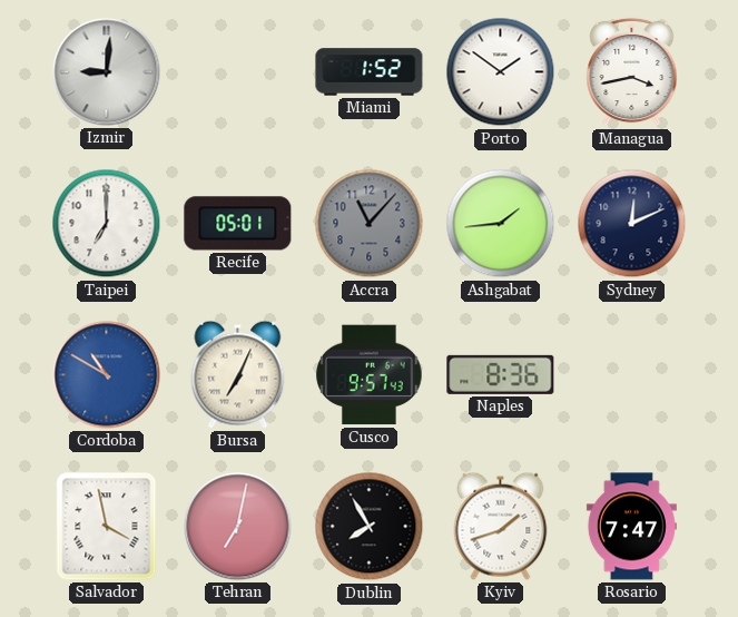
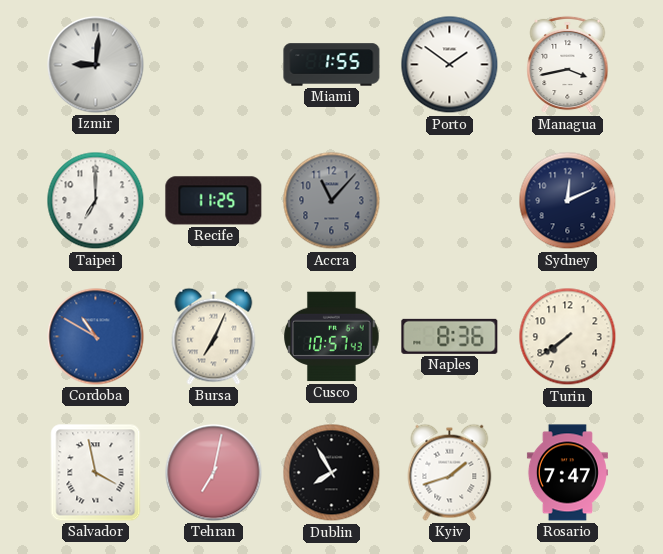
Miami: 1:52 -> 1:55
Recife: 05:01 -> 11:25
Ashgabat: 1:44 -> none
Cusco: 9:57 -> 10:57
Turin: none -> 7:39
